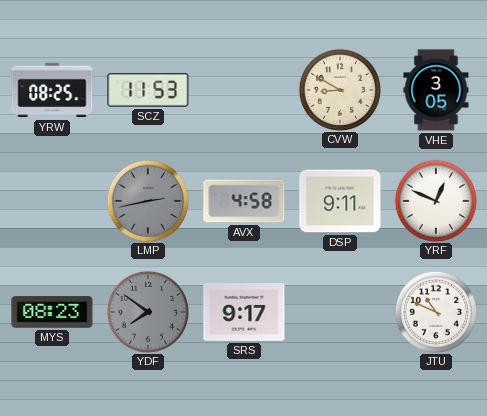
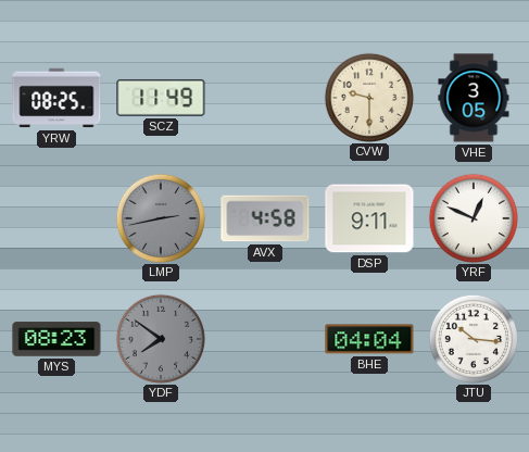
SCZ: 11:53 -> 11:49
CVW: 8:50 -> 9:30
SRS: 9:17 -> none
BHE: none -> 04:04
JTU: 10:49 -> 10:16
